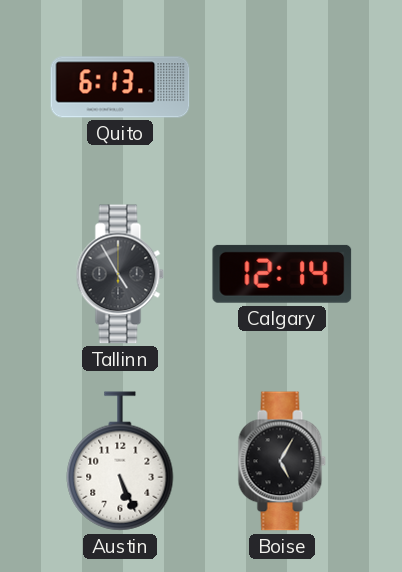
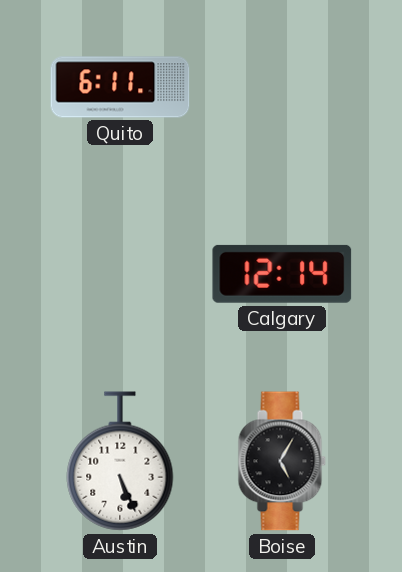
Quito: 6:13 -> 6:11
Tallinn: 4:55 -> none
